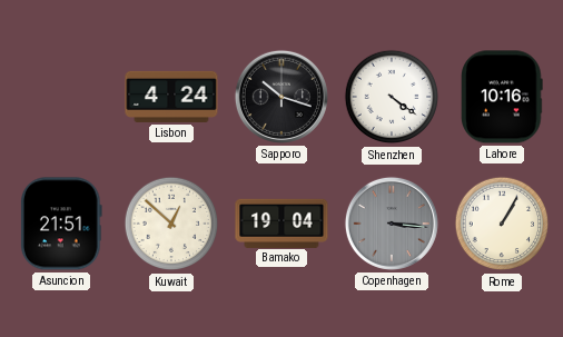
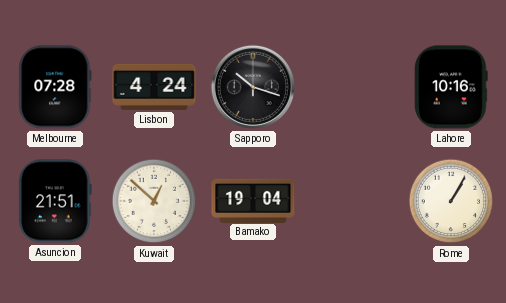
Melbourne: none -> 07:28
Shenzhen: 4:21 -> none
Copenhagen: 3:16 -> none
